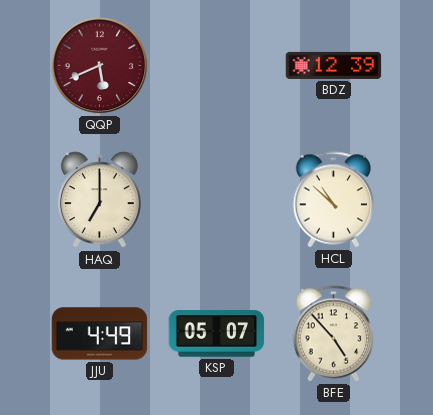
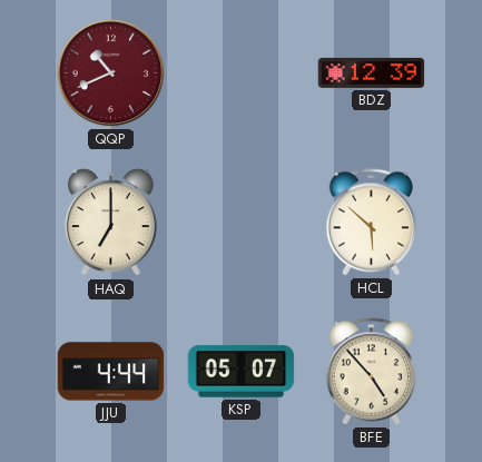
QQP: 5:41 -> 10:41
HCL: 10:52 -> 5:52
JJU: 4:49 -> 4:44
